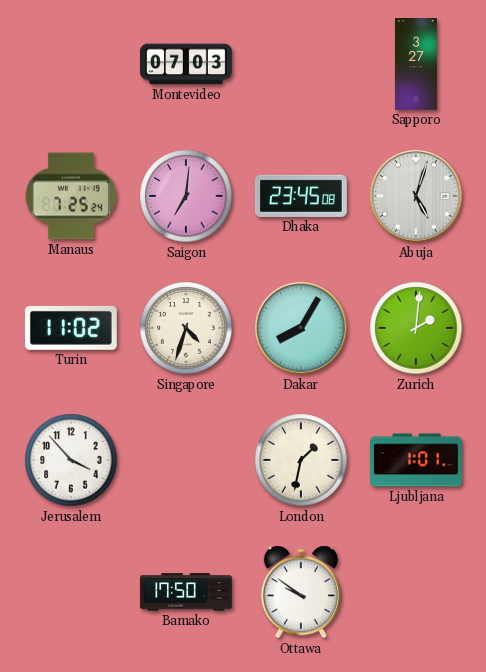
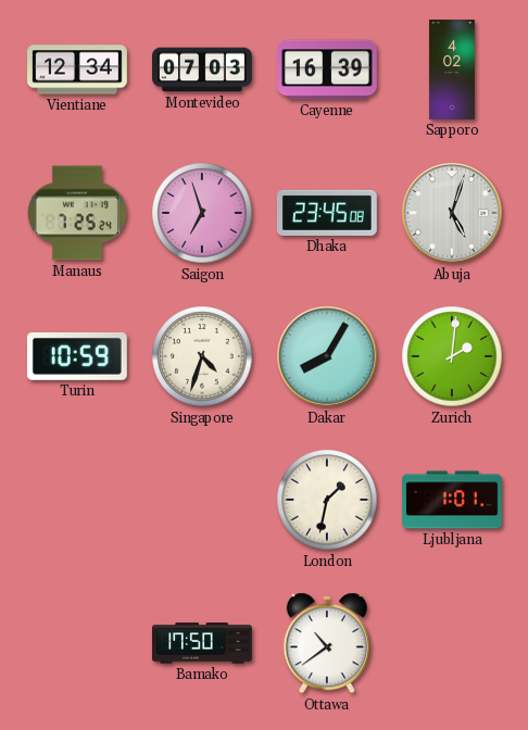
Vientiane: none -> 12:34
Cayenne: none -> 16:39
Sapporo: 3:27 -> 4:02
Saigon: 7:01 -> 6:57
Turin: 11:02 -> 10:59
Jerusalem: 3:53 -> none
Ottawa: 9:51 -> 10:39
